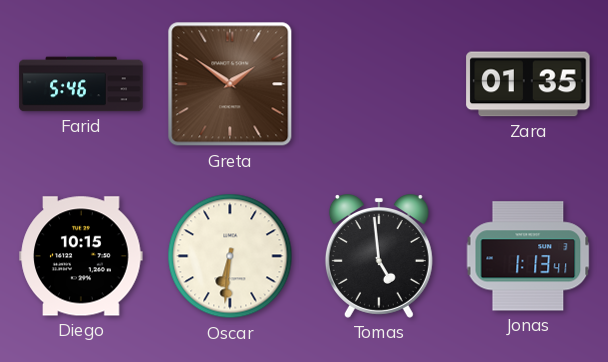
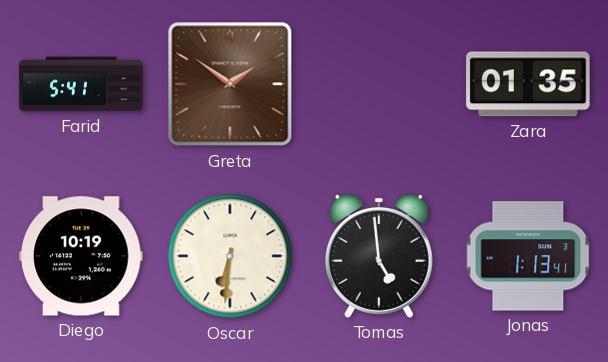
Farid: 5:46 -> 5:41
Diego: 10:15 -> 10:19
